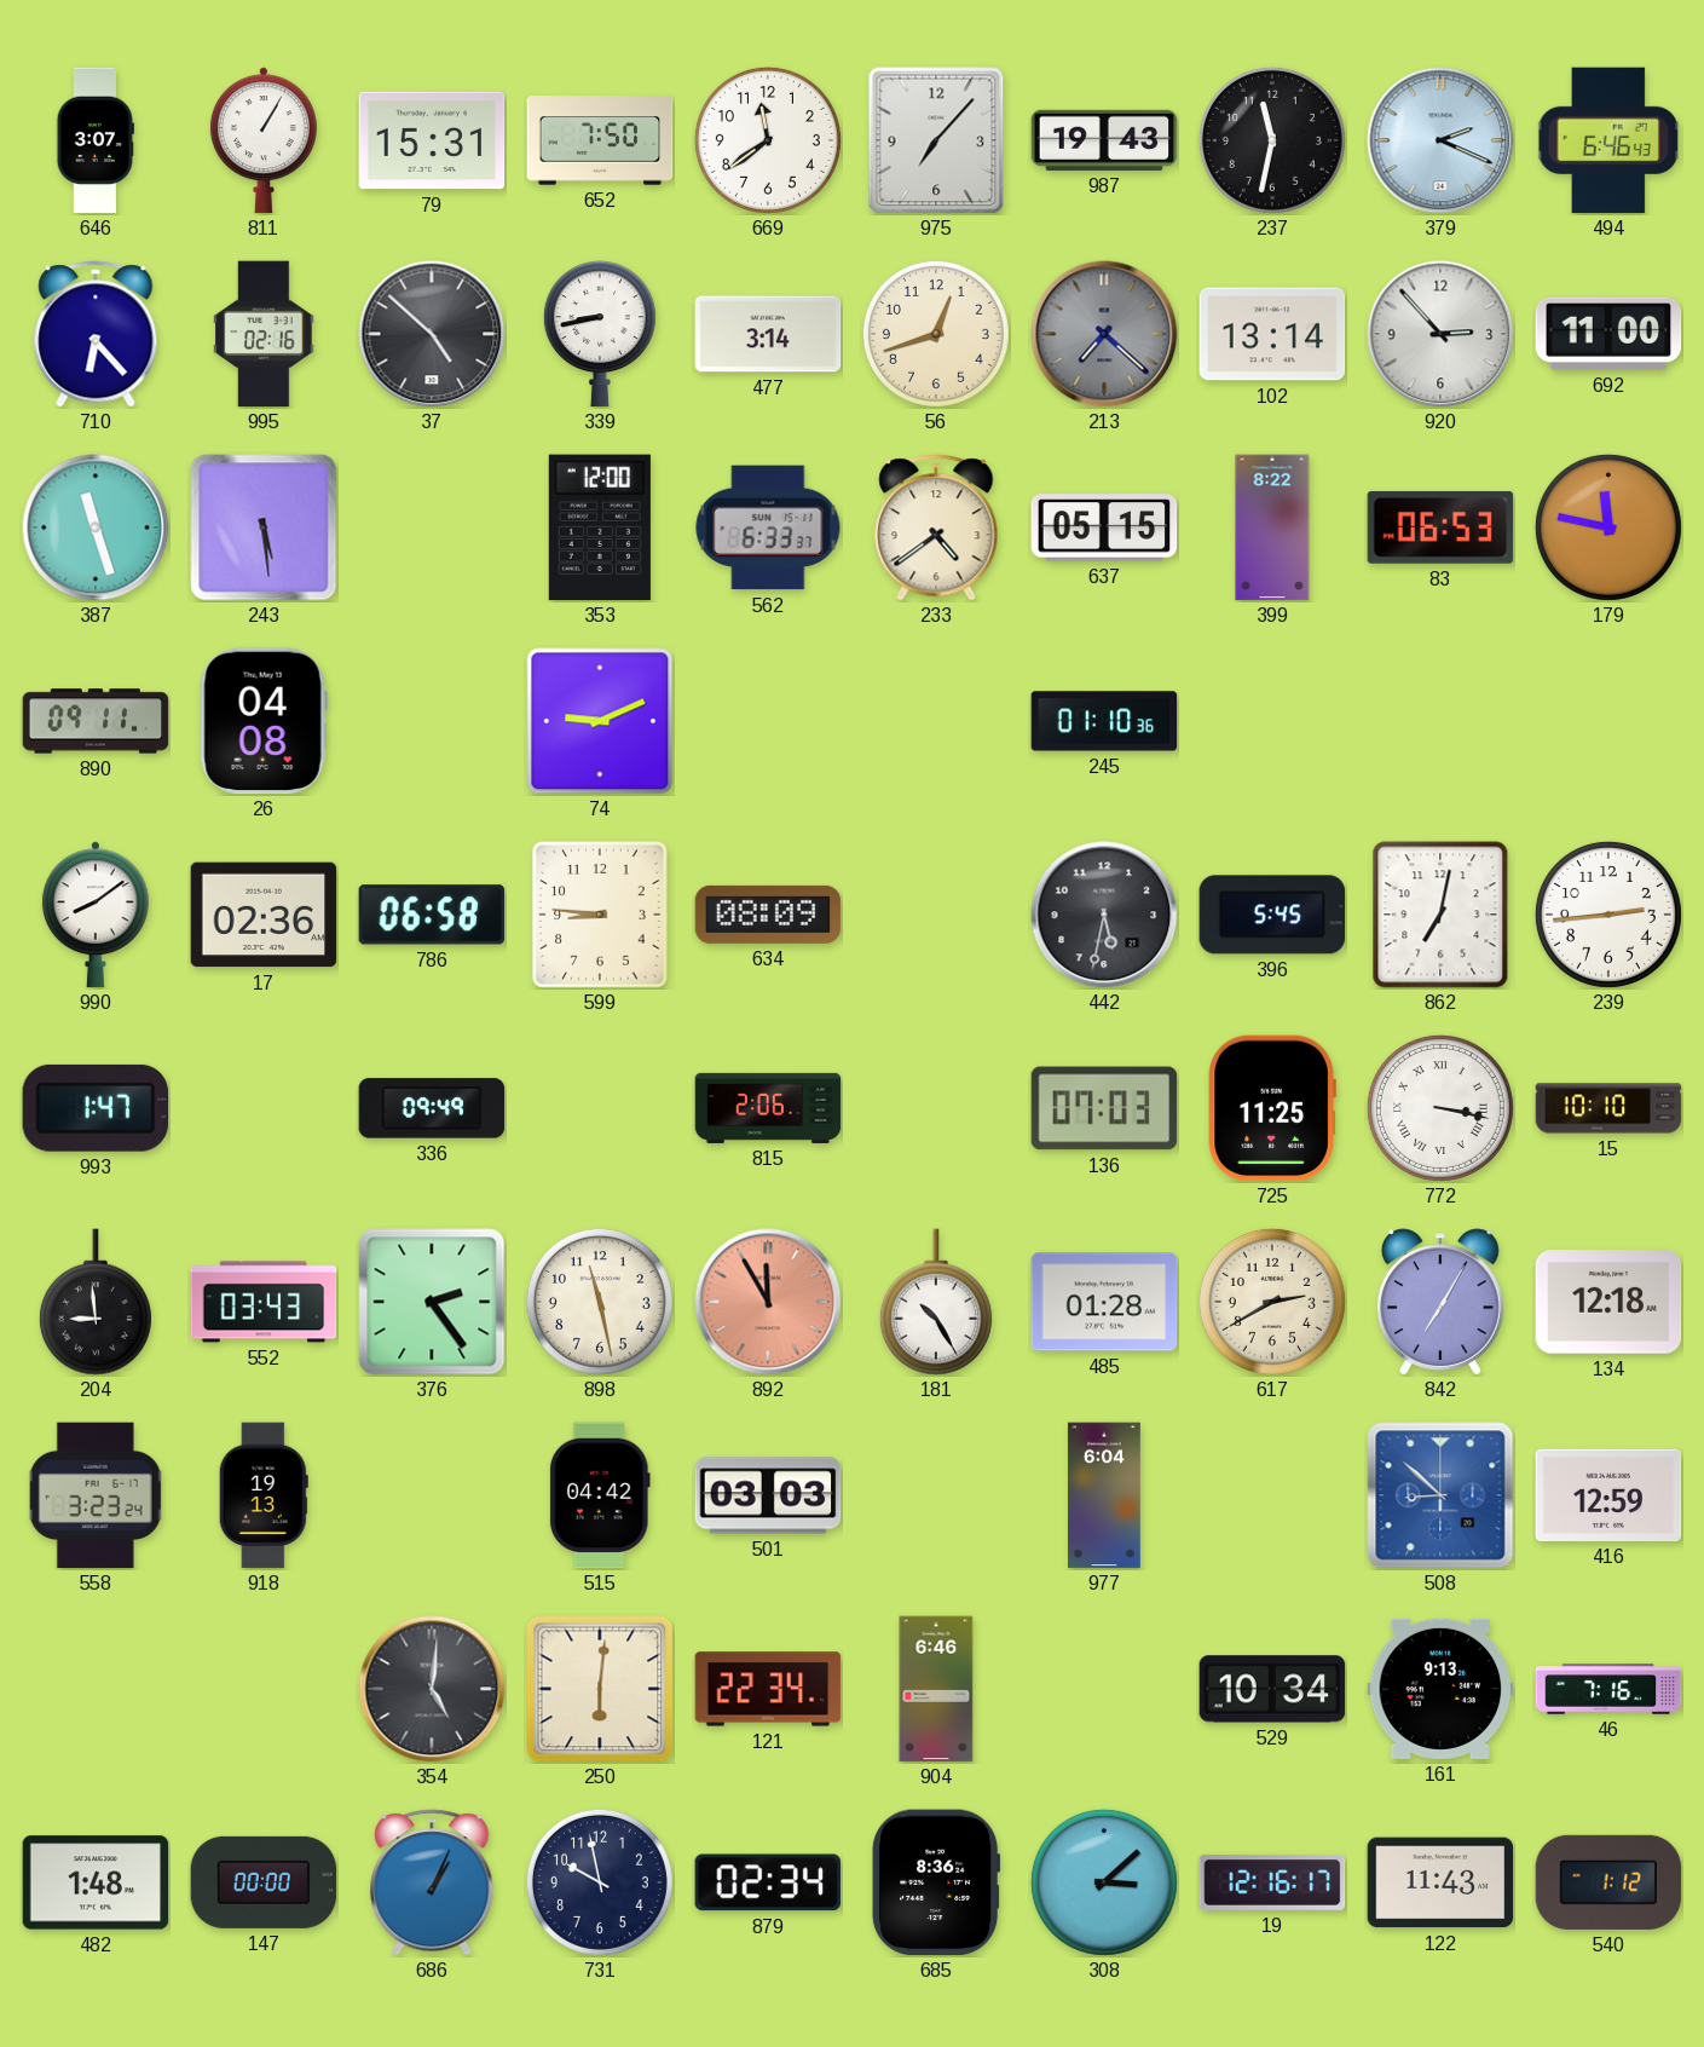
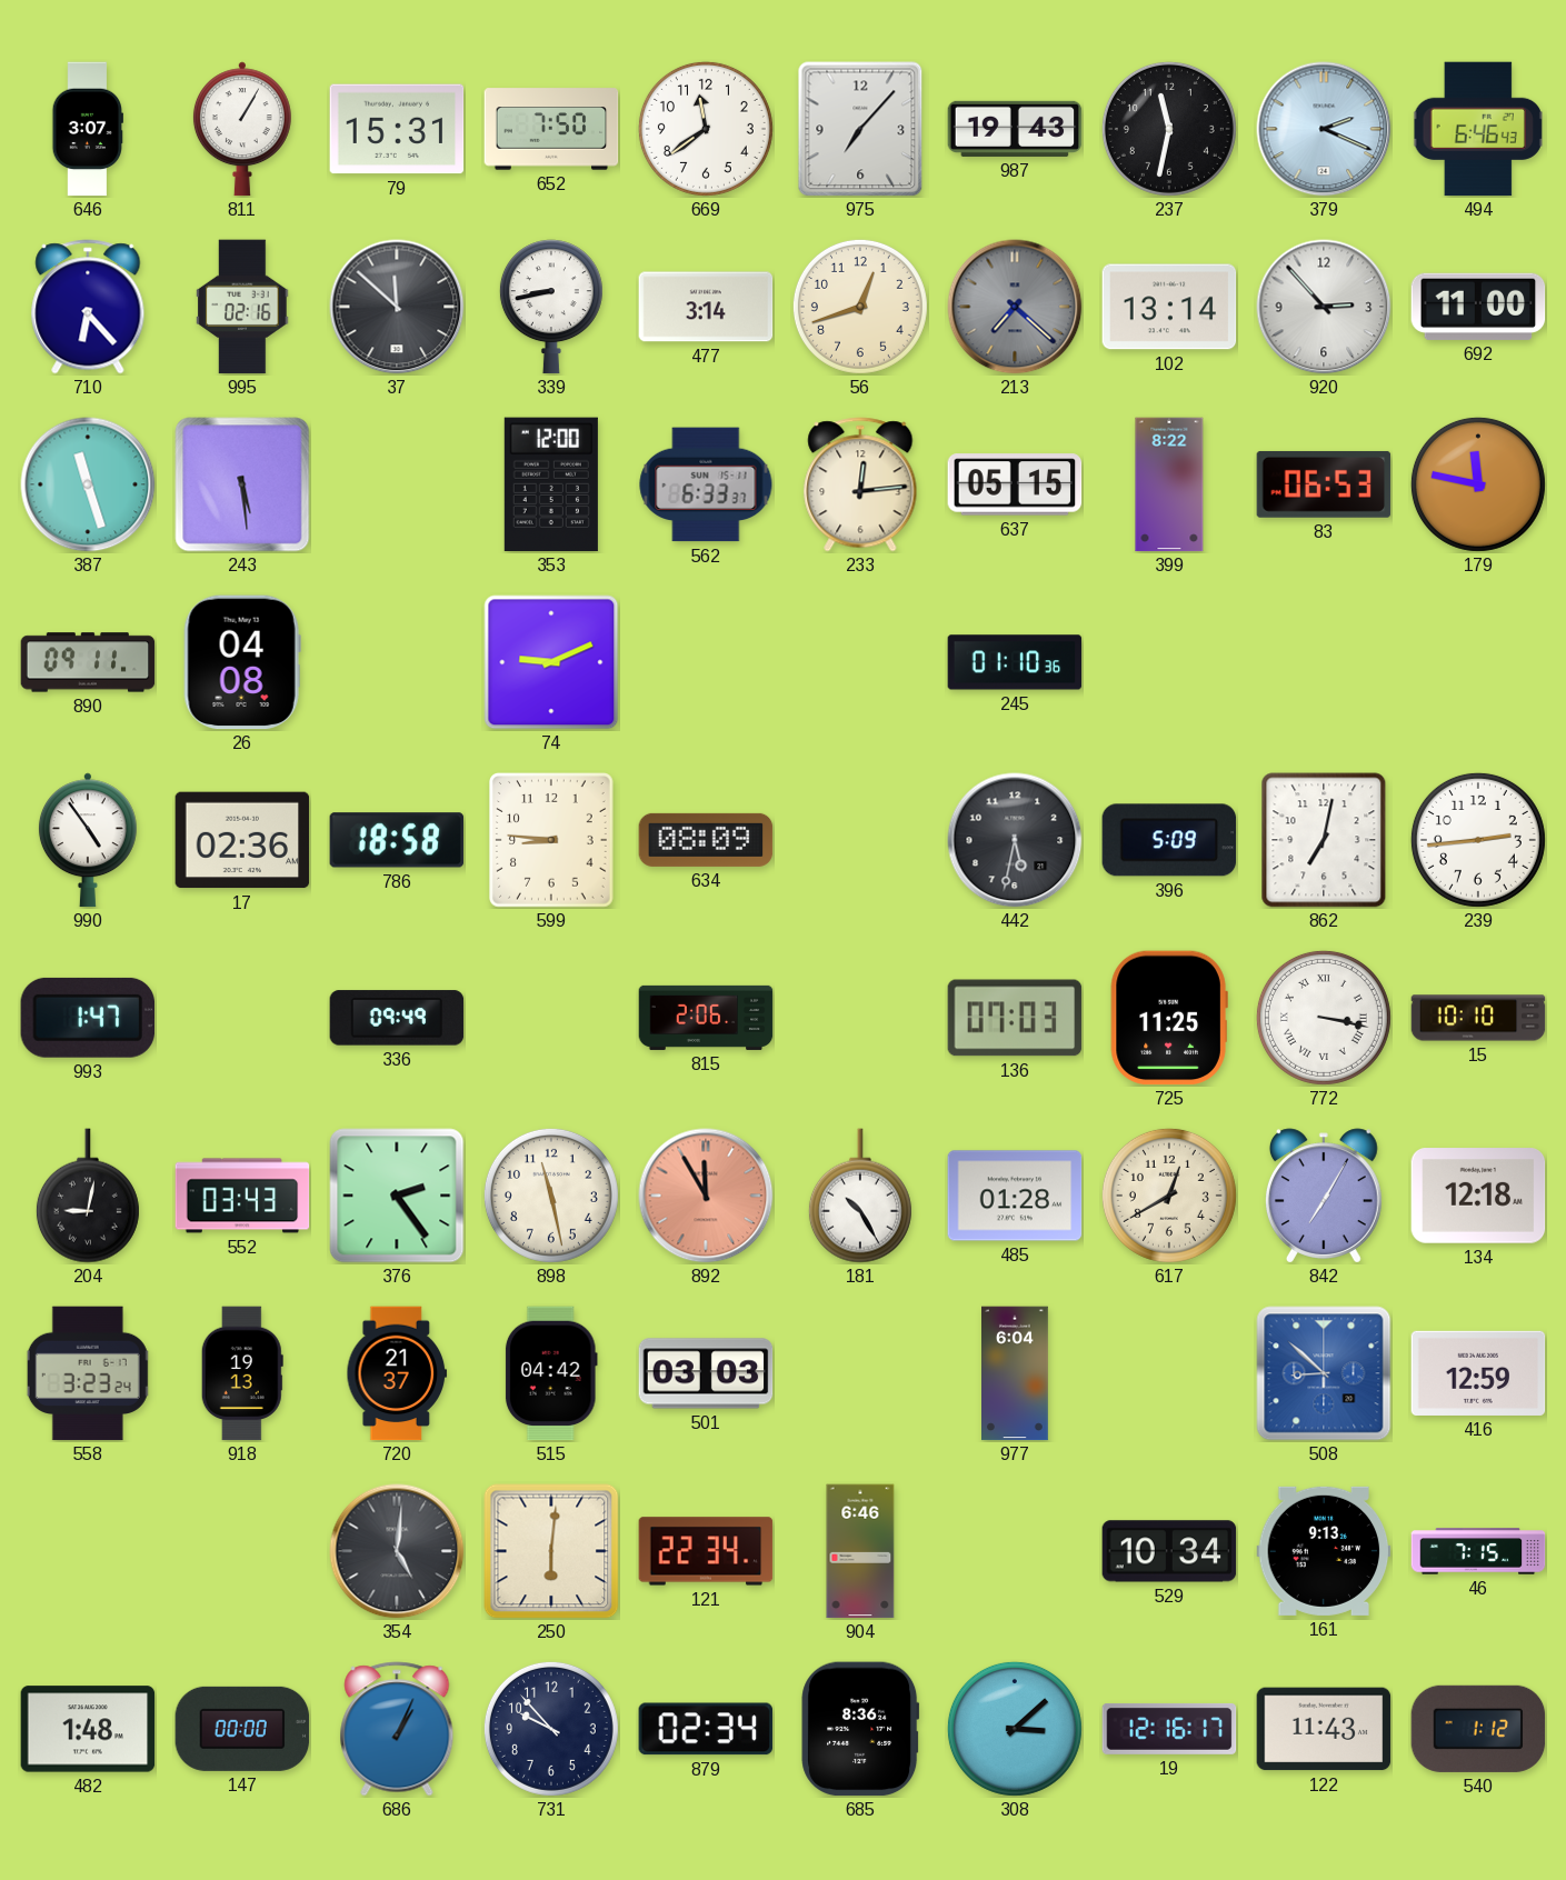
37: 4:52 -> 11:52
233: 4:39 -> 12:14
990: 8:09 -> 4:54
786: 06:58 -> 18:58
396: 5:45 -> 5:09
204: 8:59 -> 9:02
617: 2:40 -> 12:40
720: none -> 21:37
46: 7:16 -> 7:15
731: 9:58 -> 9:53
